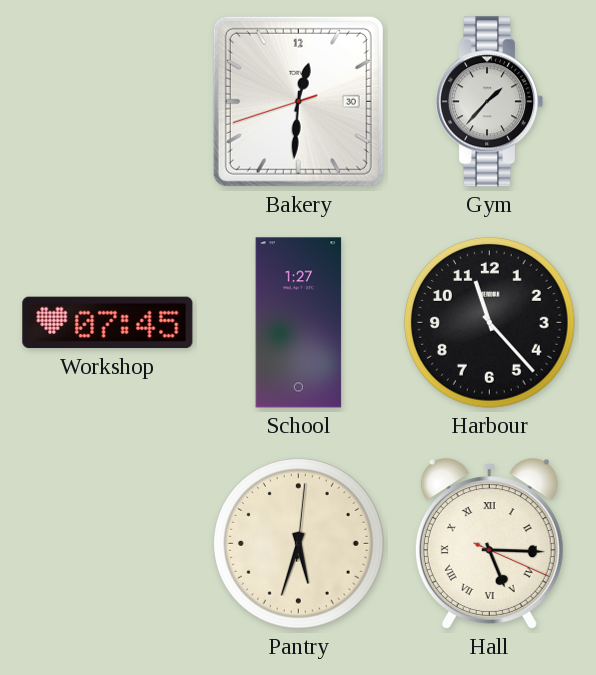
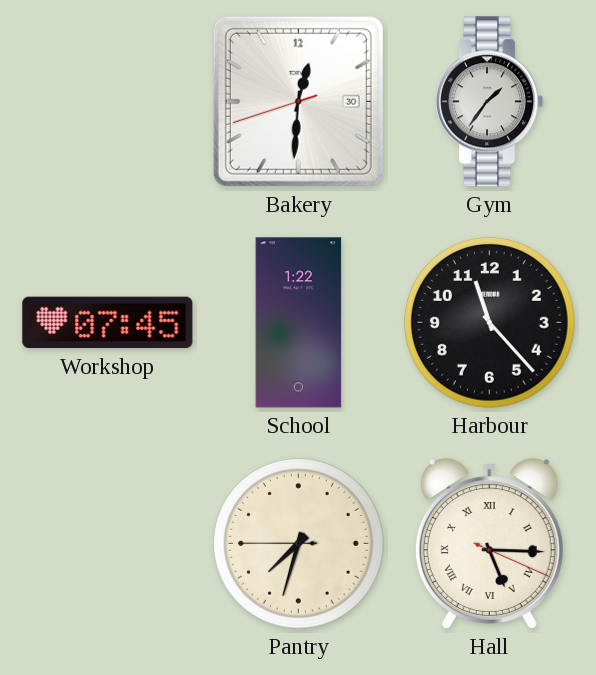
Gym: 1:37 -> 1:36
School: 1:27 -> 1:22
Pantry: 5:33 -> 7:32
